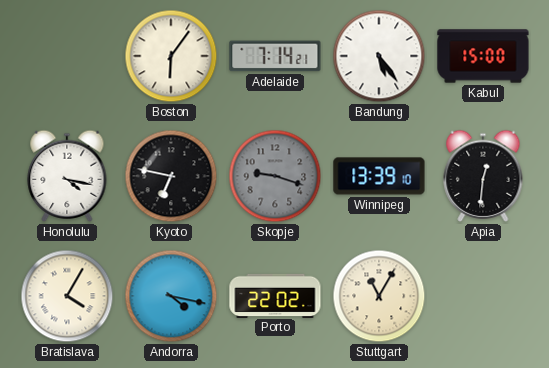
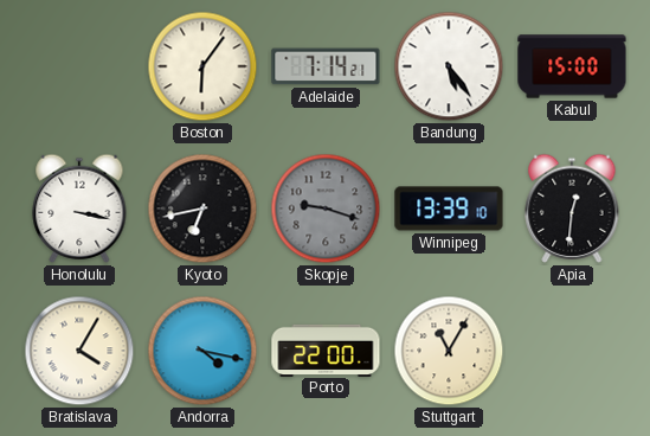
Honolulu: 4:17 -> 3:17
Kyoto: 6:47 -> 6:43
Porto: 22:02 -> 22:00
